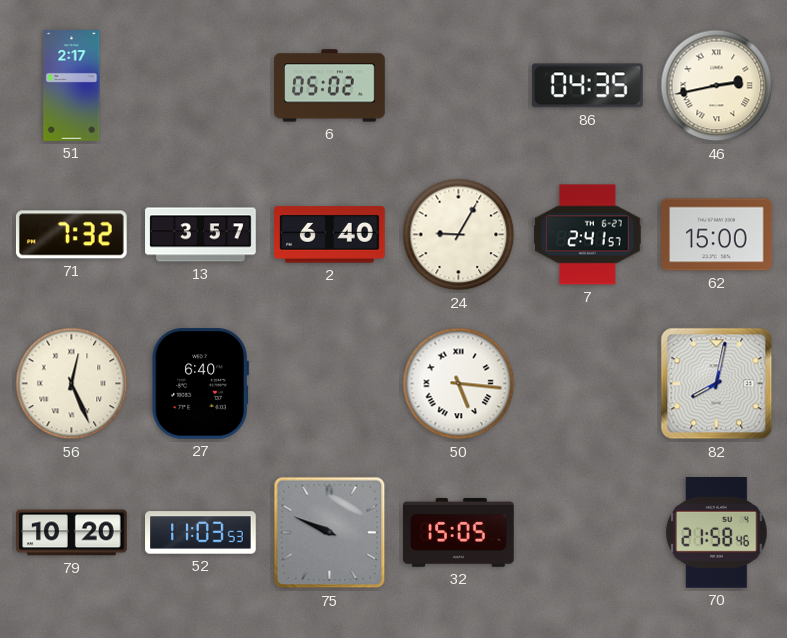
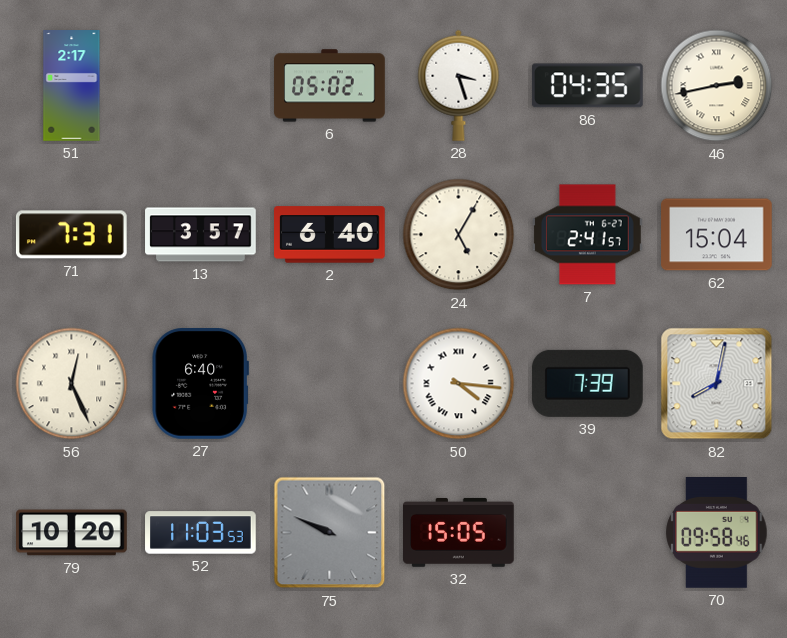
28: none -> 3:27
71: 7:32 -> 7:31
24: 9:05 -> 5:05
62: 15:00 -> 15:04
50: 5:16 -> 4:16
39: none -> 7:39
70: 21:58 -> 09:58
